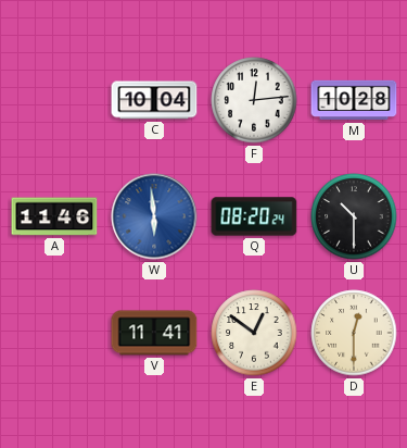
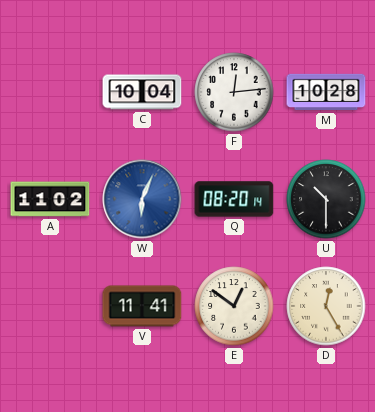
A: 11:46 -> 11:02
W: 5:59 -> 6:04
Q: 08:20:24 -> 08:20:14
D: 12:30 -> 12:25
